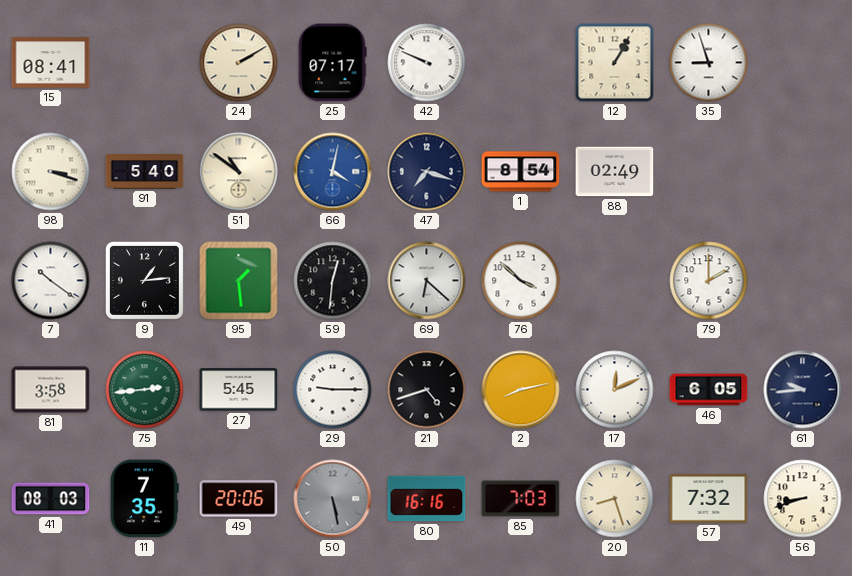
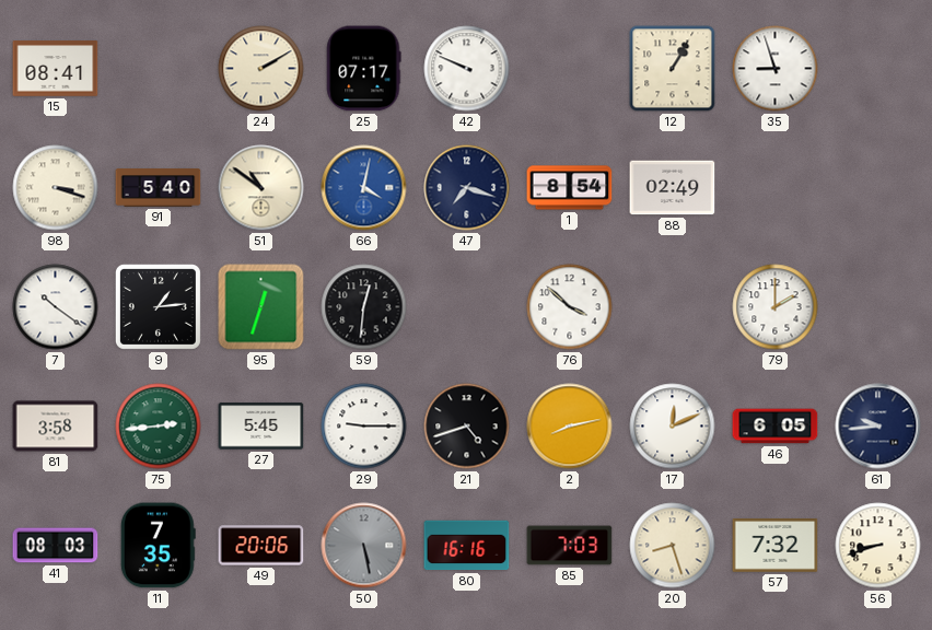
95: 1:29 -> 12:33
69: 6:22 -> none
